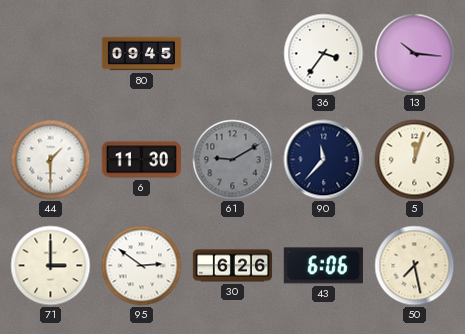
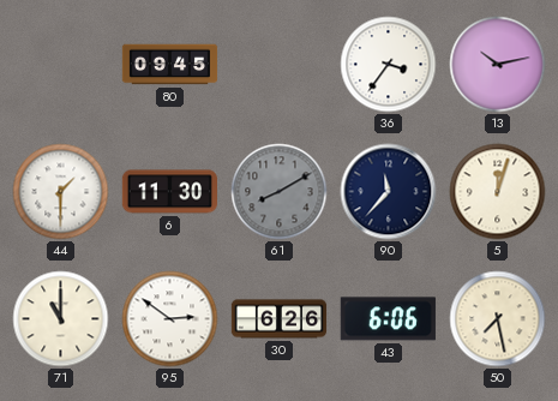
13: 10:16 -> 10:13
61: 9:10 -> 8:10
71: 3:00 -> 11:00
